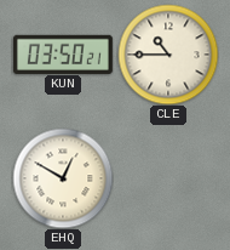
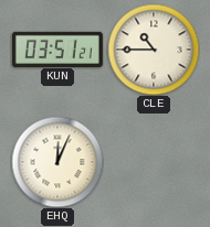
KUN: 03:50 -> 03:51
EHQ: 12:50 -> 12:04
